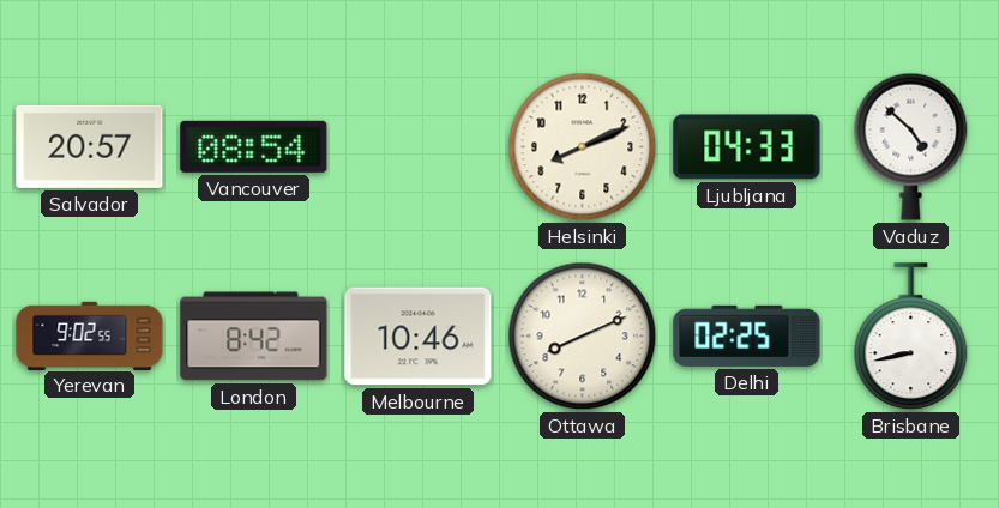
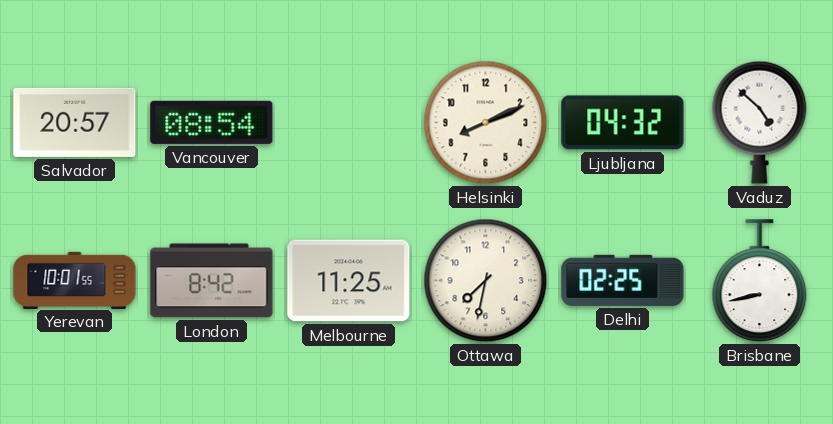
Ljubljana: 04:33 -> 04:32
Yerevan: 9:02 -> 10:01
Melbourne: 10:46 -> 11:25
Ottawa: 8:11 -> 7:32
